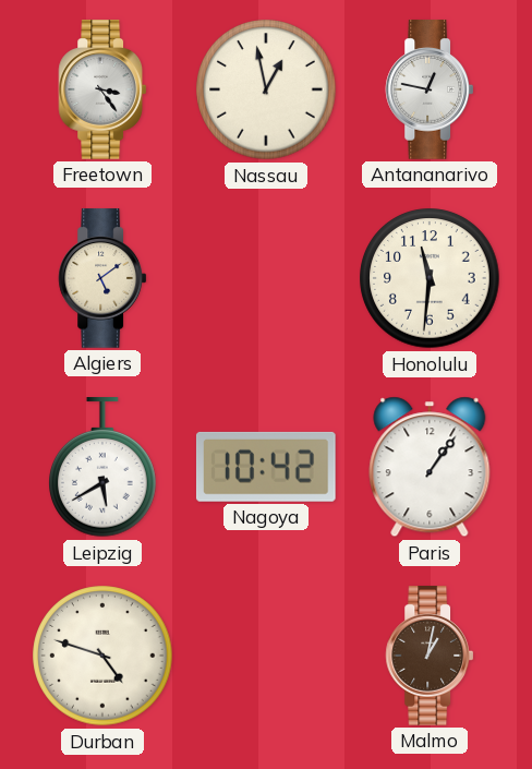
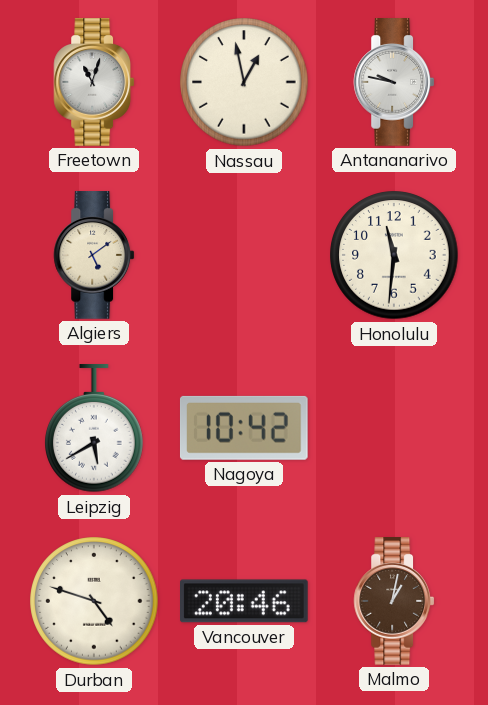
Freetown: 3:24 -> 11:03
Antananarivo: 12:47 -> 9:47
Paris: 1:06 -> none
Vancouver: none -> 20:46
